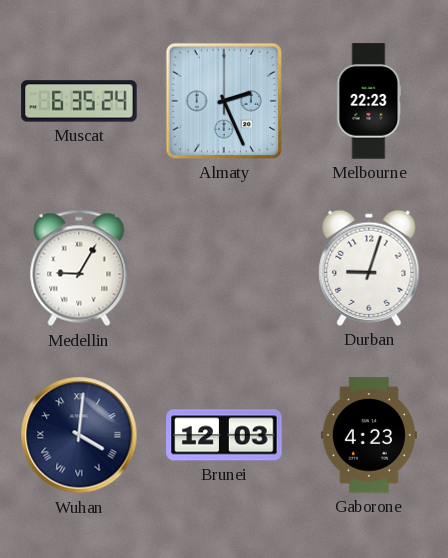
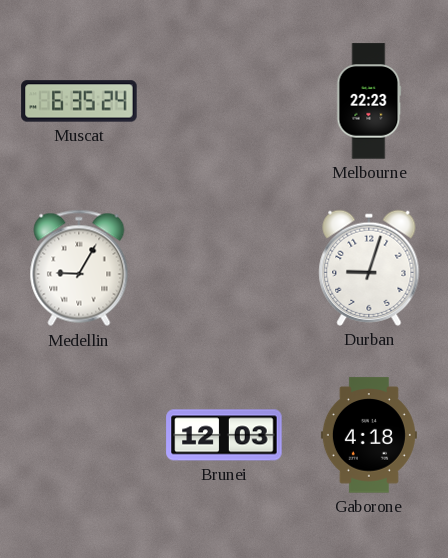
Almaty: 2:26 -> none
Wuhan: 4:01 -> none
Gaborone: 4:23 -> 4:18
